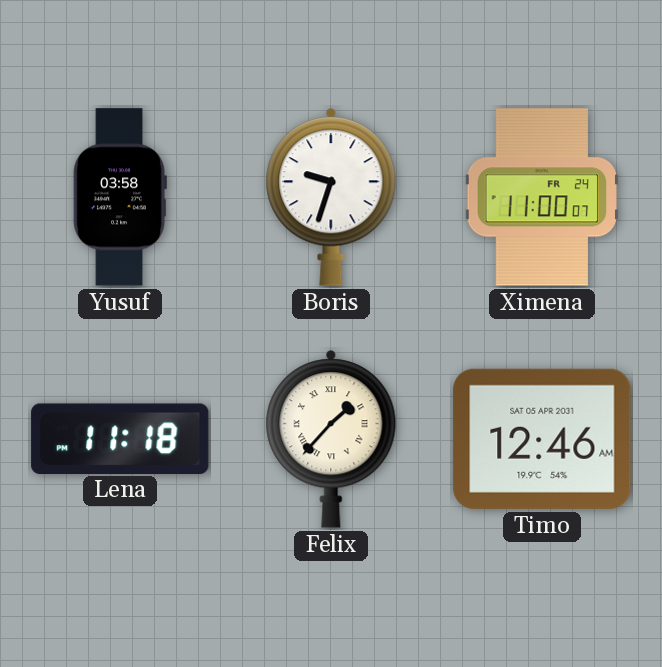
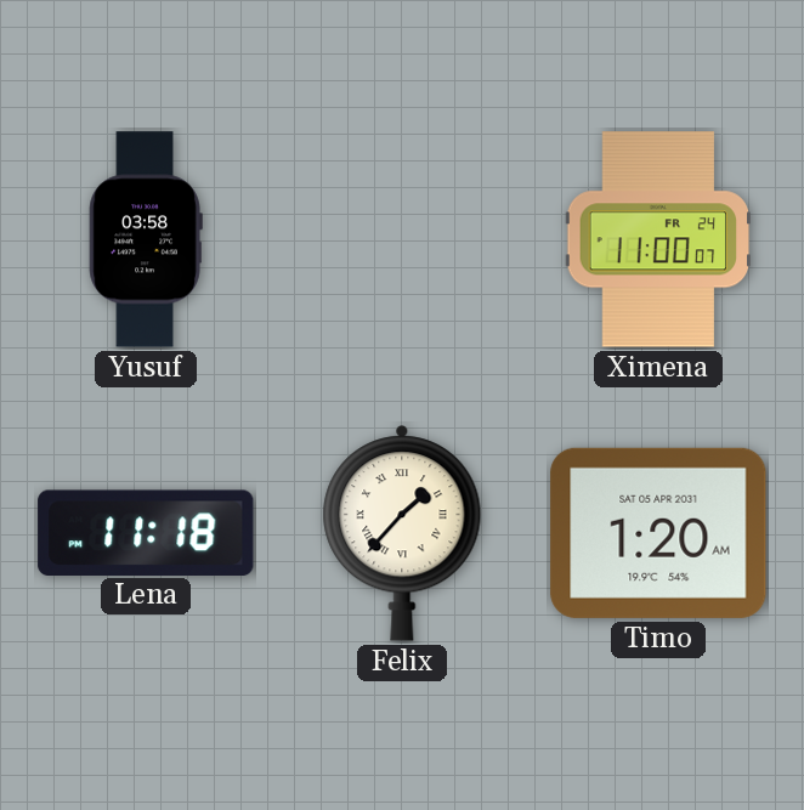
Boris: 9:33 -> none
Timo: 12:46 -> 1:20
